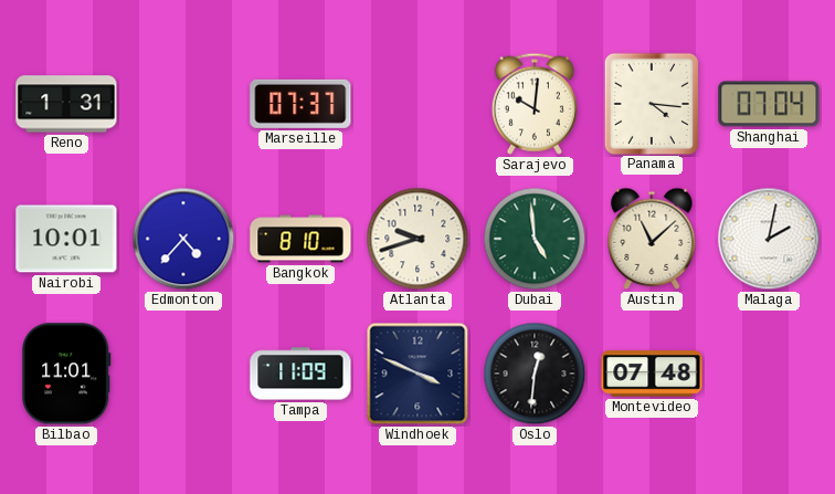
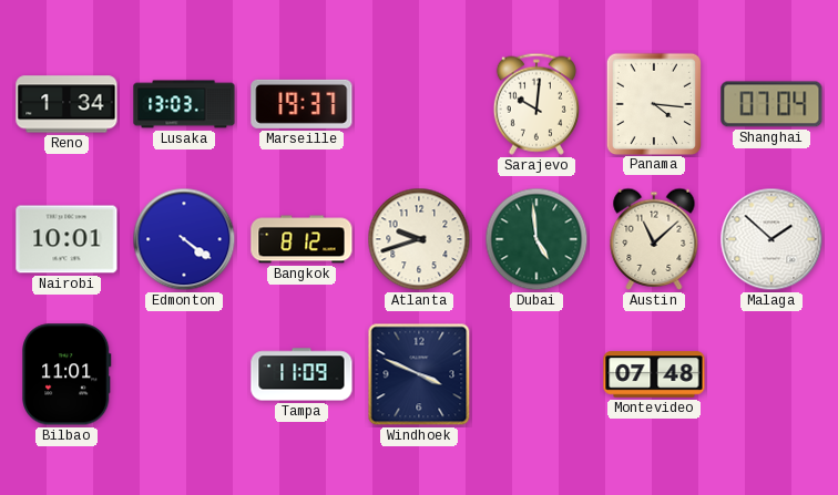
Reno: 1:31 -> 1:34
Lusaka: none -> 13:03
Marseille: 07:37 -> 19:37
Edmonton: 4:37 -> 4:21
Bangkok: 8:10 -> 8:12
Malaga: 2:02 -> 1:52
Oslo: 12:31 -> none
